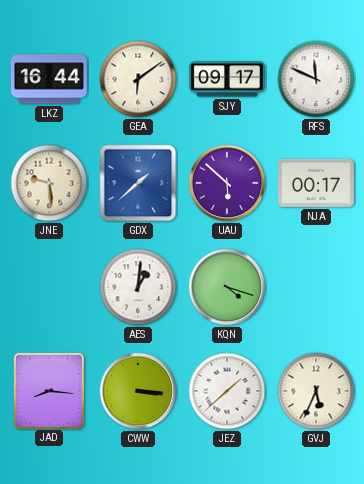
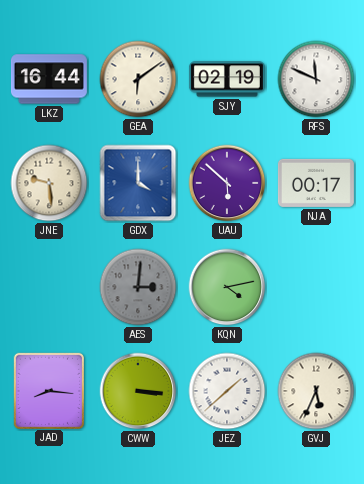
SJY: 09:17 -> 02:19
GDX: 1:38 -> 4:00
AES: 1:01 -> 3:01
AES dial: white -> grey
KQN: 4:18 -> 4:13
